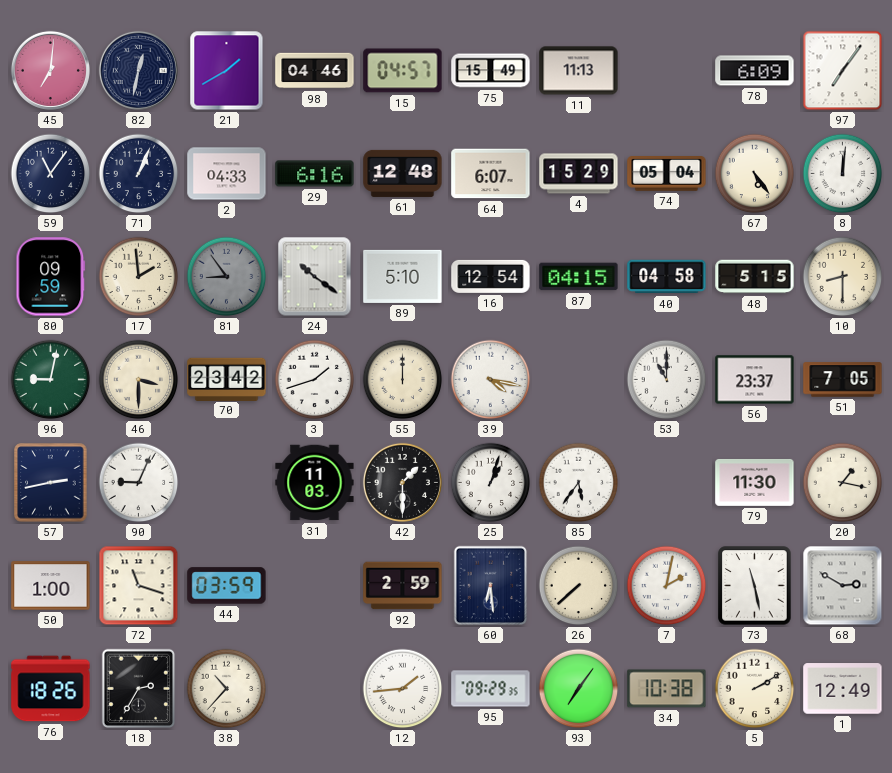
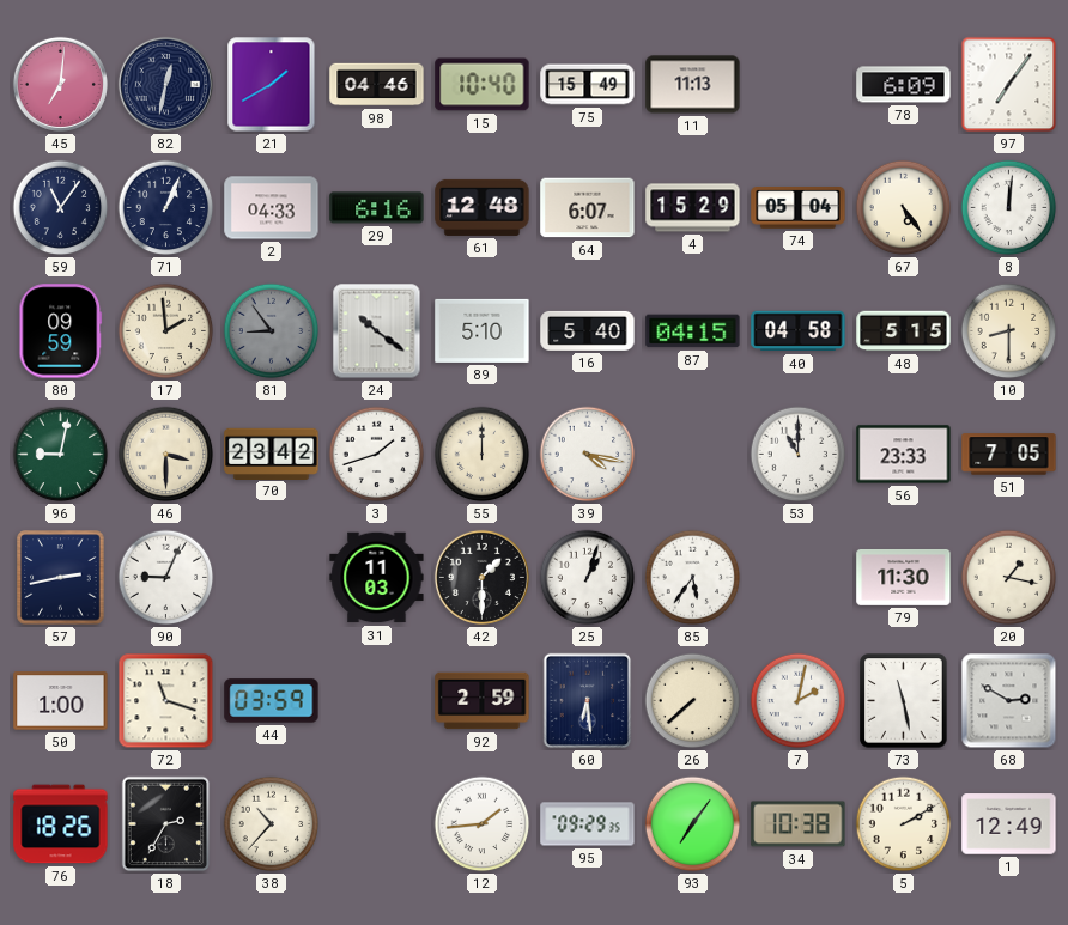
15: 04:57 -> 10:40
16: 12:54 -> 5:40
56: 23:37 -> 23:33
